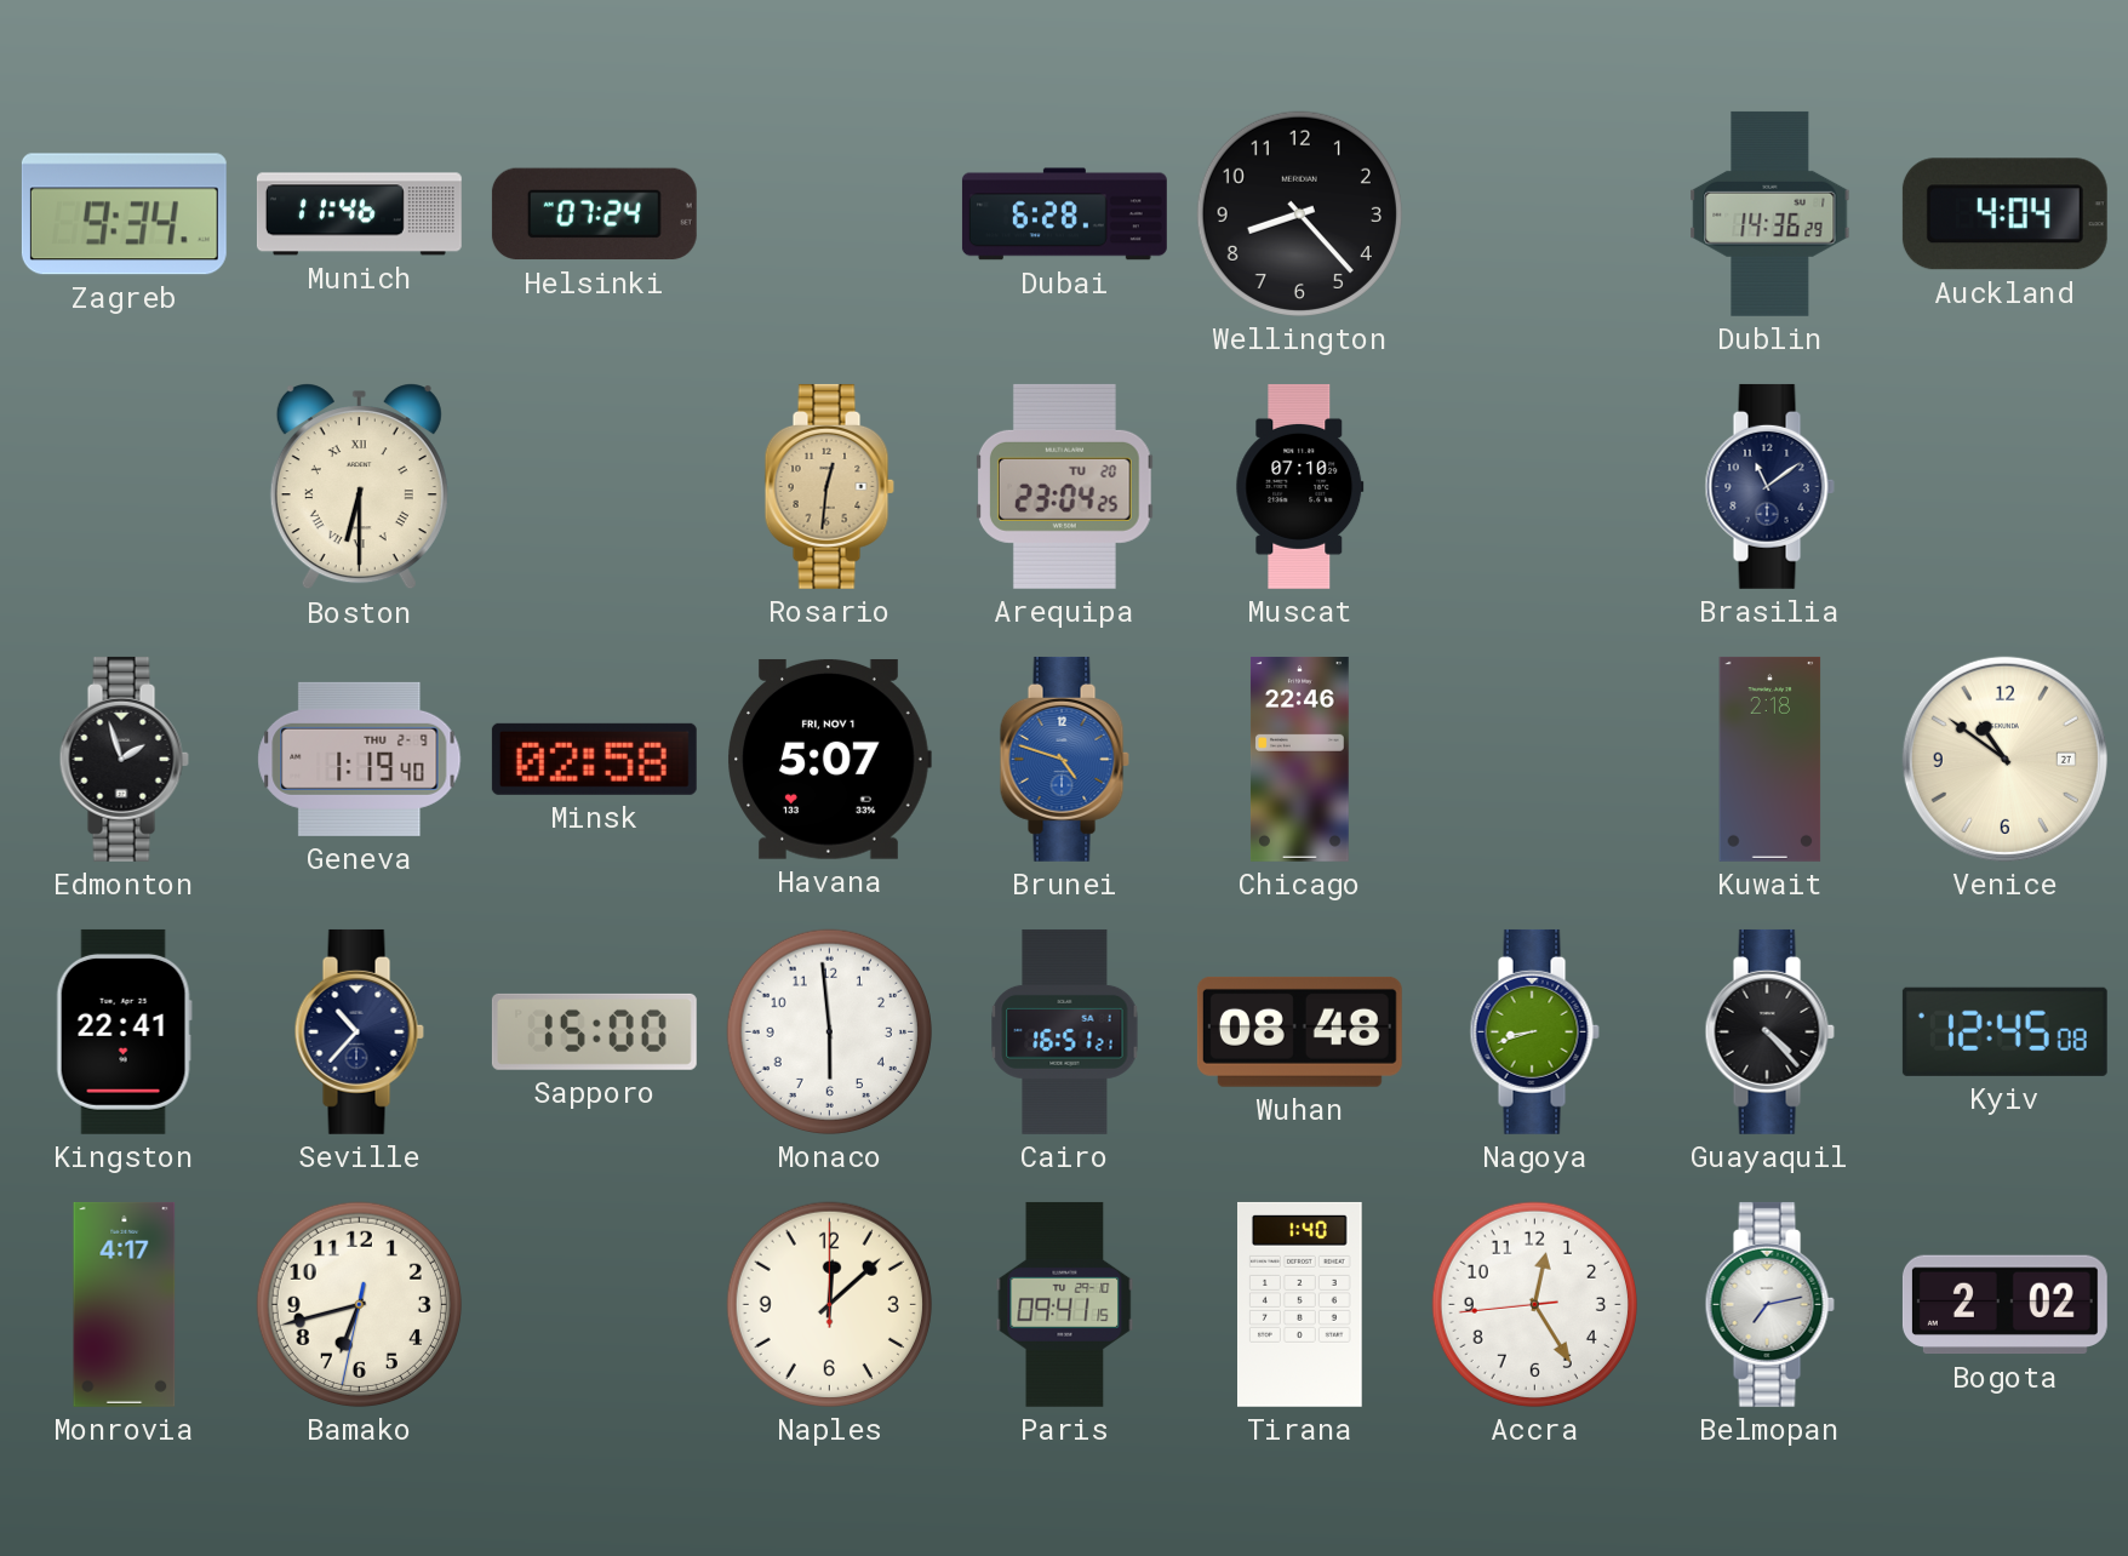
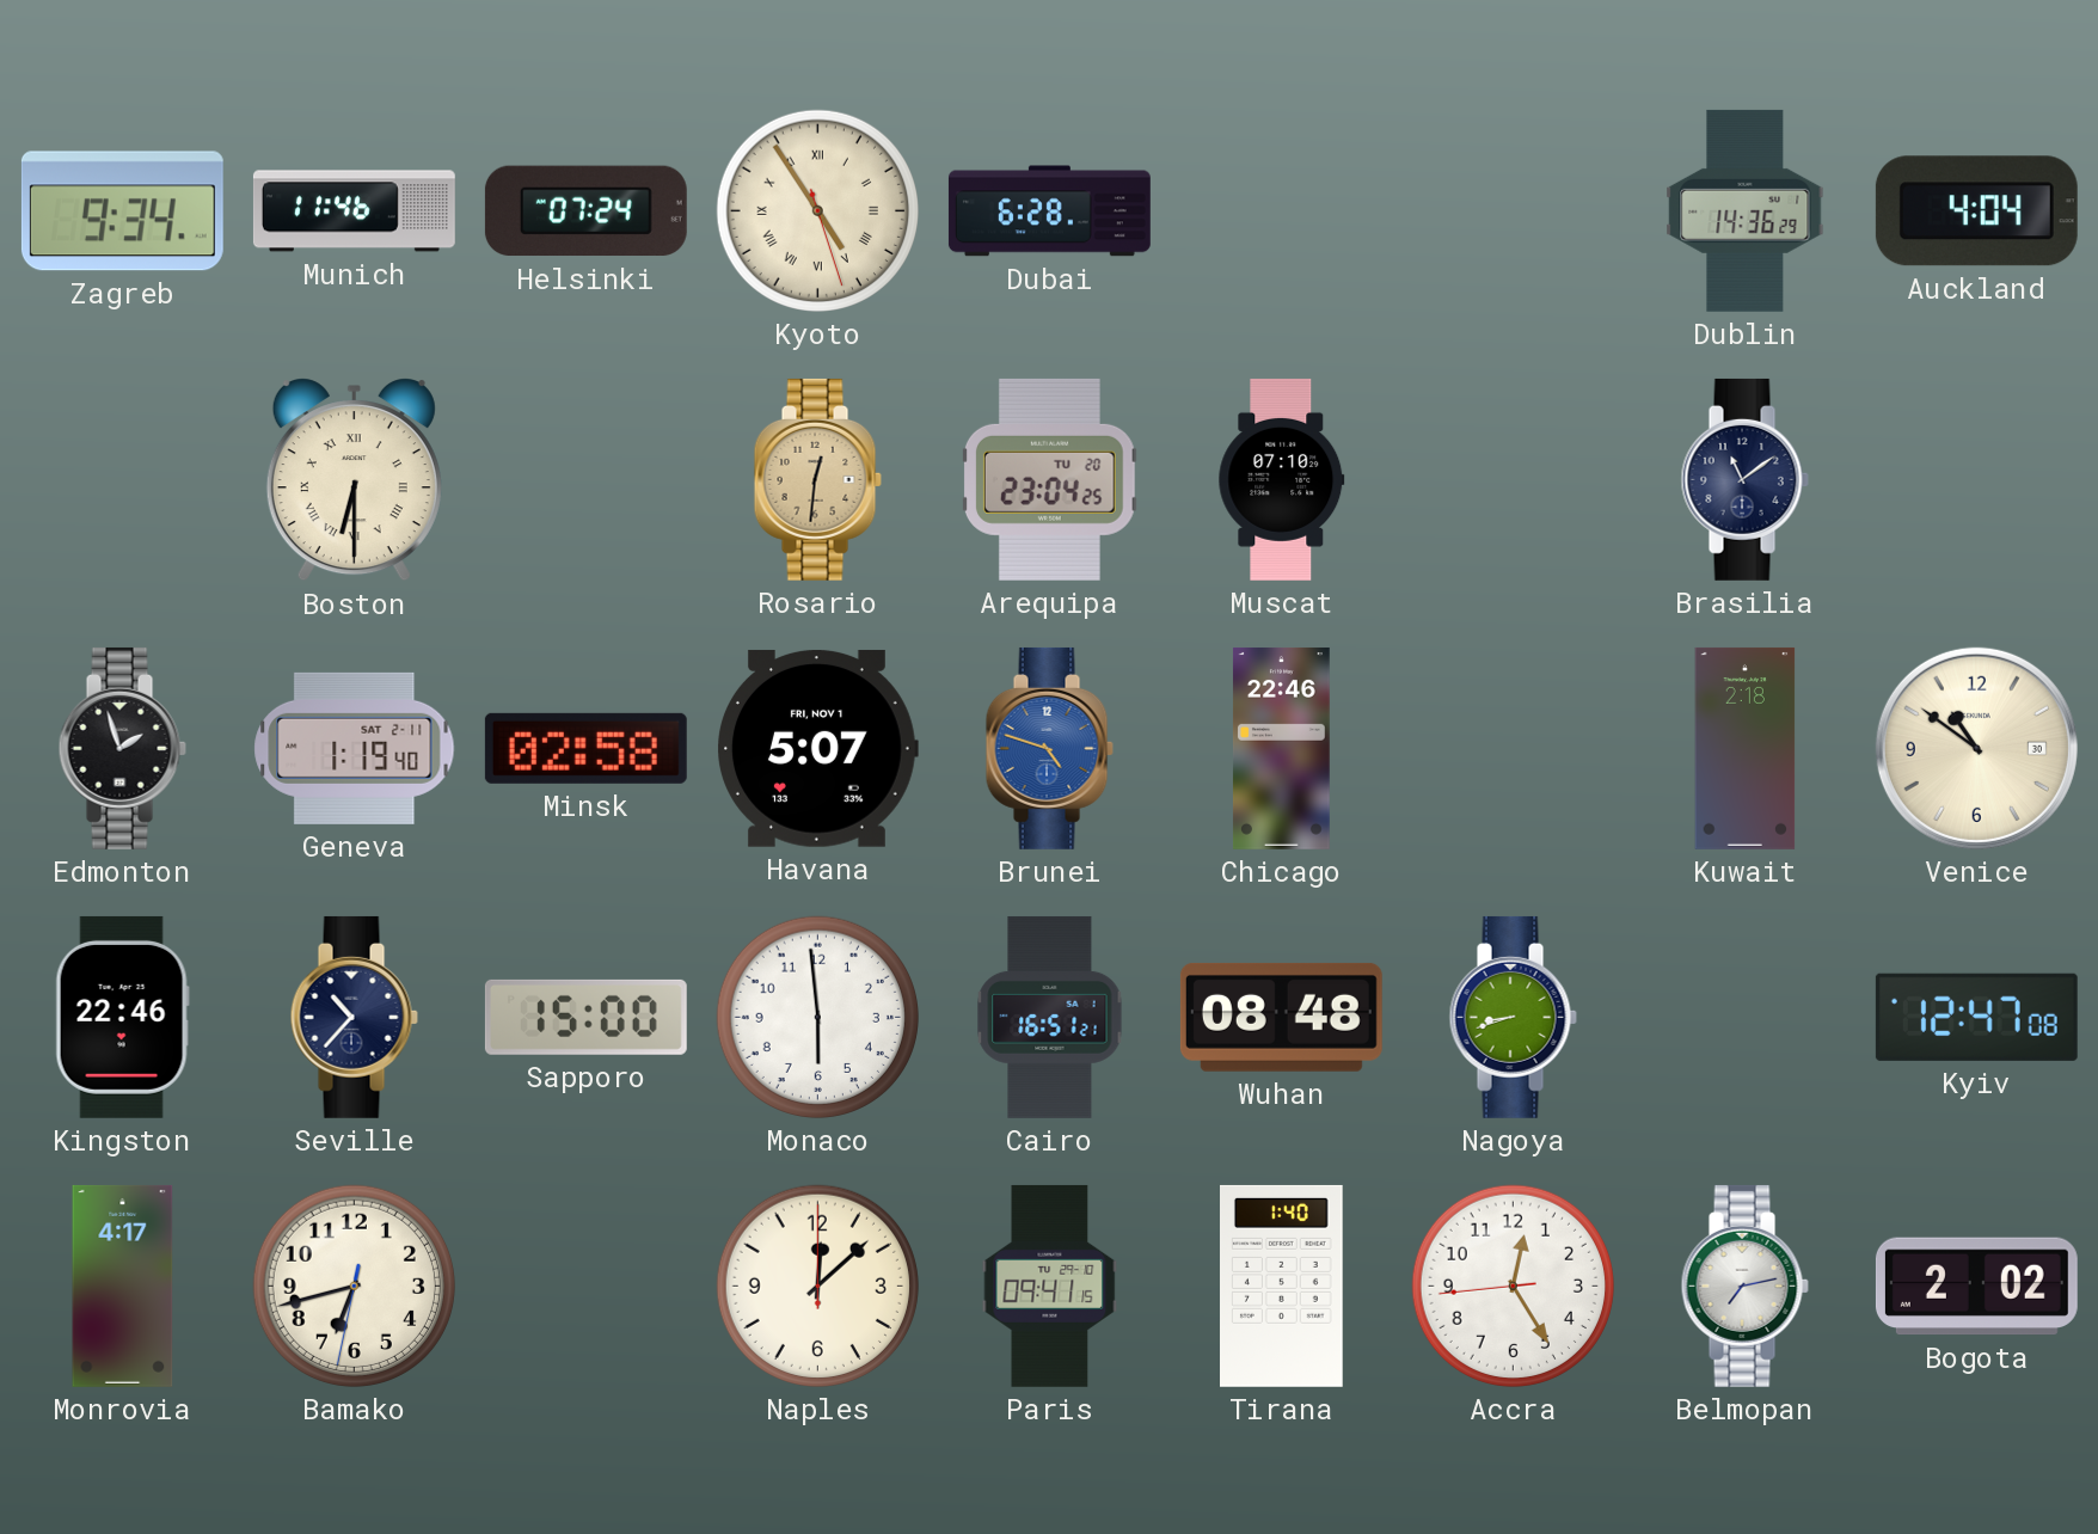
Kyoto: none -> 4:54
Wellington: 8:23 -> none
Geneva date: THU 2-9 -> SAT 2-11
Venice date: 27 -> 30
Kingston: 22:41 -> 22:46
Guayaquil: 4:23 -> none
Kyiv: 12:45 -> 12:47
